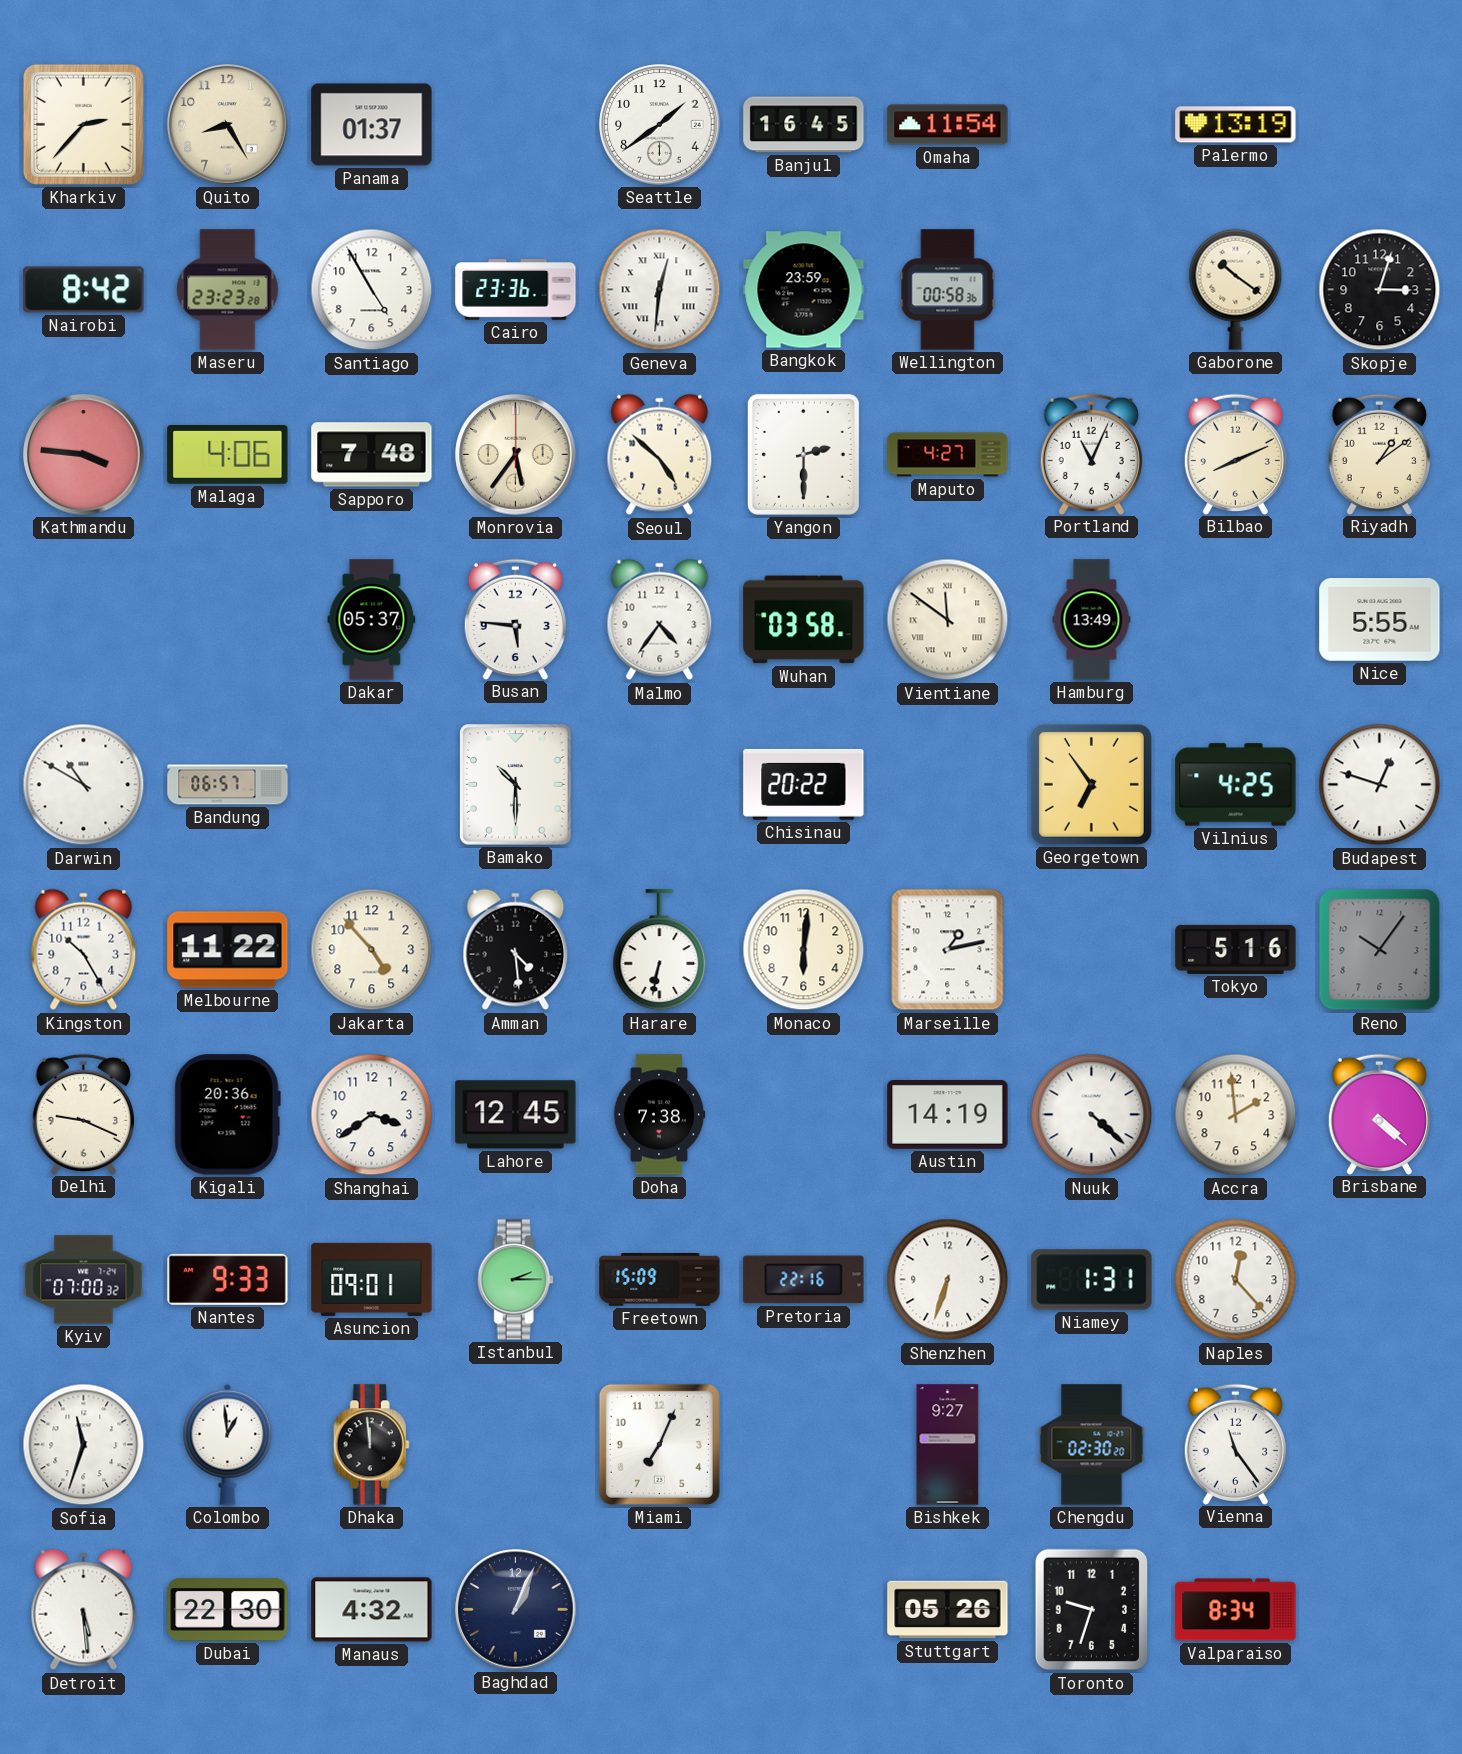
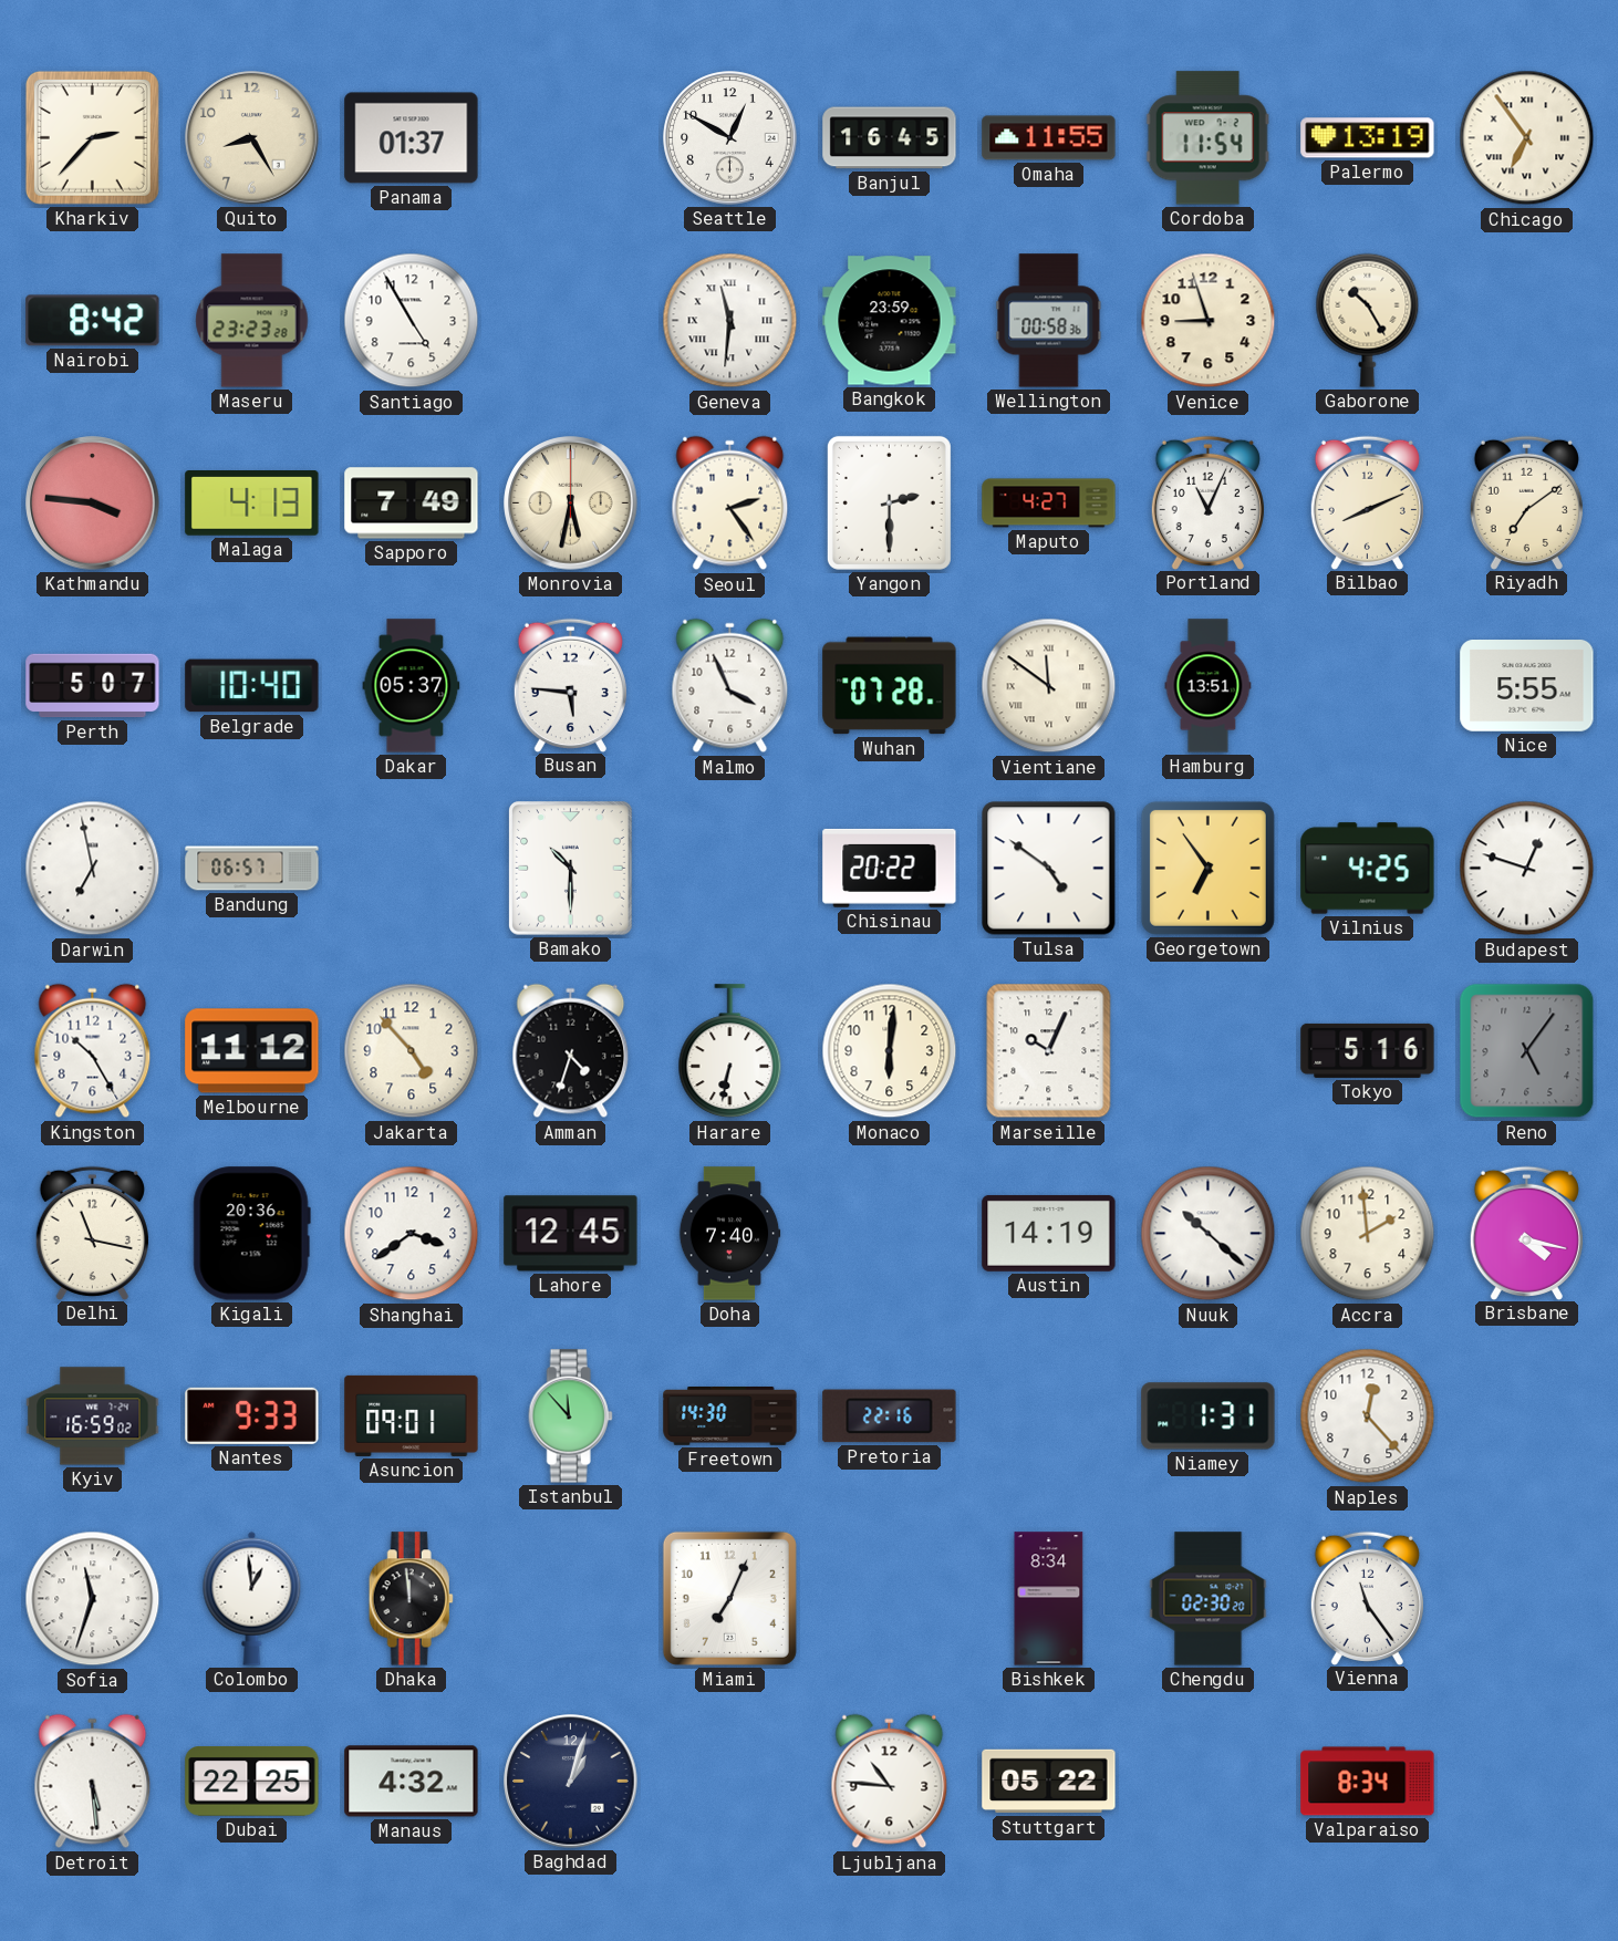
Seattle: 1:39 -> 12:50
Omaha: 11:54 -> 11:55
Cordoba: none -> 11:54
Chicago: none -> 6:54
Cairo: 23:36 -> none
Geneva: 12:31 -> 11:31
Venice: none -> 8:57
Gaborone: 10:21 -> 10:25
Skopje: 3:03 -> none
Malaga: 4:06 -> 4:13
Sapporo: 7:48 -> 7:49
Monrovia: 5:36 -> 5:32
Seoul: 4:52 -> 2:24
Riyadh: 1:09 -> 7:09
Perth: none -> 5:07
Belgrade: none -> 10:40
Malmo: 4:36 -> 3:56
Wuhan: 03:58 -> 07:28
Hamburg: 13:49 -> 13:51
Darwin: 10:50 -> 6:58
Tulsa: none -> 4:51
Melbourne: 11:22 -> 11:12
Amman: 4:29 -> 4:33
Marseille: 1:13 -> 10:04
Reno: 10:06 -> 5:06
Delhi: 9:19 -> 11:17
Doha: 7:38 -> 7:40
Nuuk: 4:22 -> 10:22
Brisbane: 4:22 -> 4:17
Kyiv: 07:00 -> 16:59
Istanbul: 2:15 -> 11:53
Freetown: 15:09 -> 14:30
Shenzhen: 6:33 -> none
Bishkek: 9:27 -> 8:34
Dubai: 22:30 -> 22:25
Baghdad: 1:04 -> 1:03
Ljubljana: none -> 10:46
Stuttgart: 05:26 -> 05:22
Toronto: 9:33 -> none
